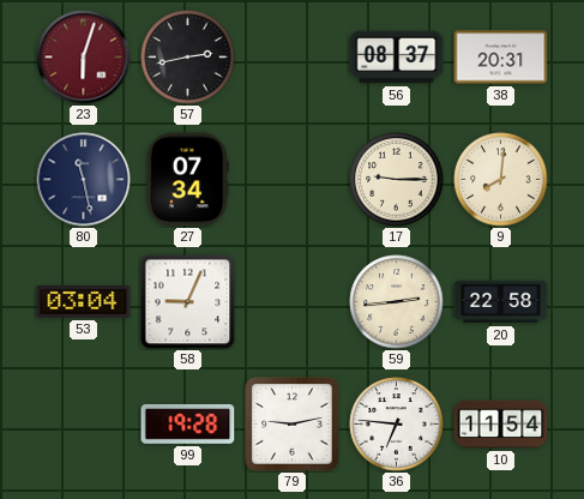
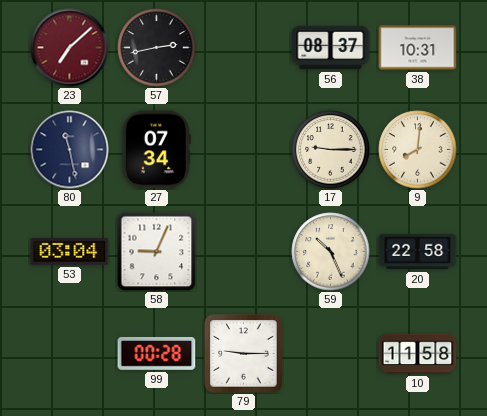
23: 6:03 -> 7:08
38: 20:31 -> 10:31
59: 2:44 -> 10:26
99: 19:28 -> 00:28
79: 9:13 -> 9:15
36: 6:46 -> none
10: 11:54 -> 11:58
